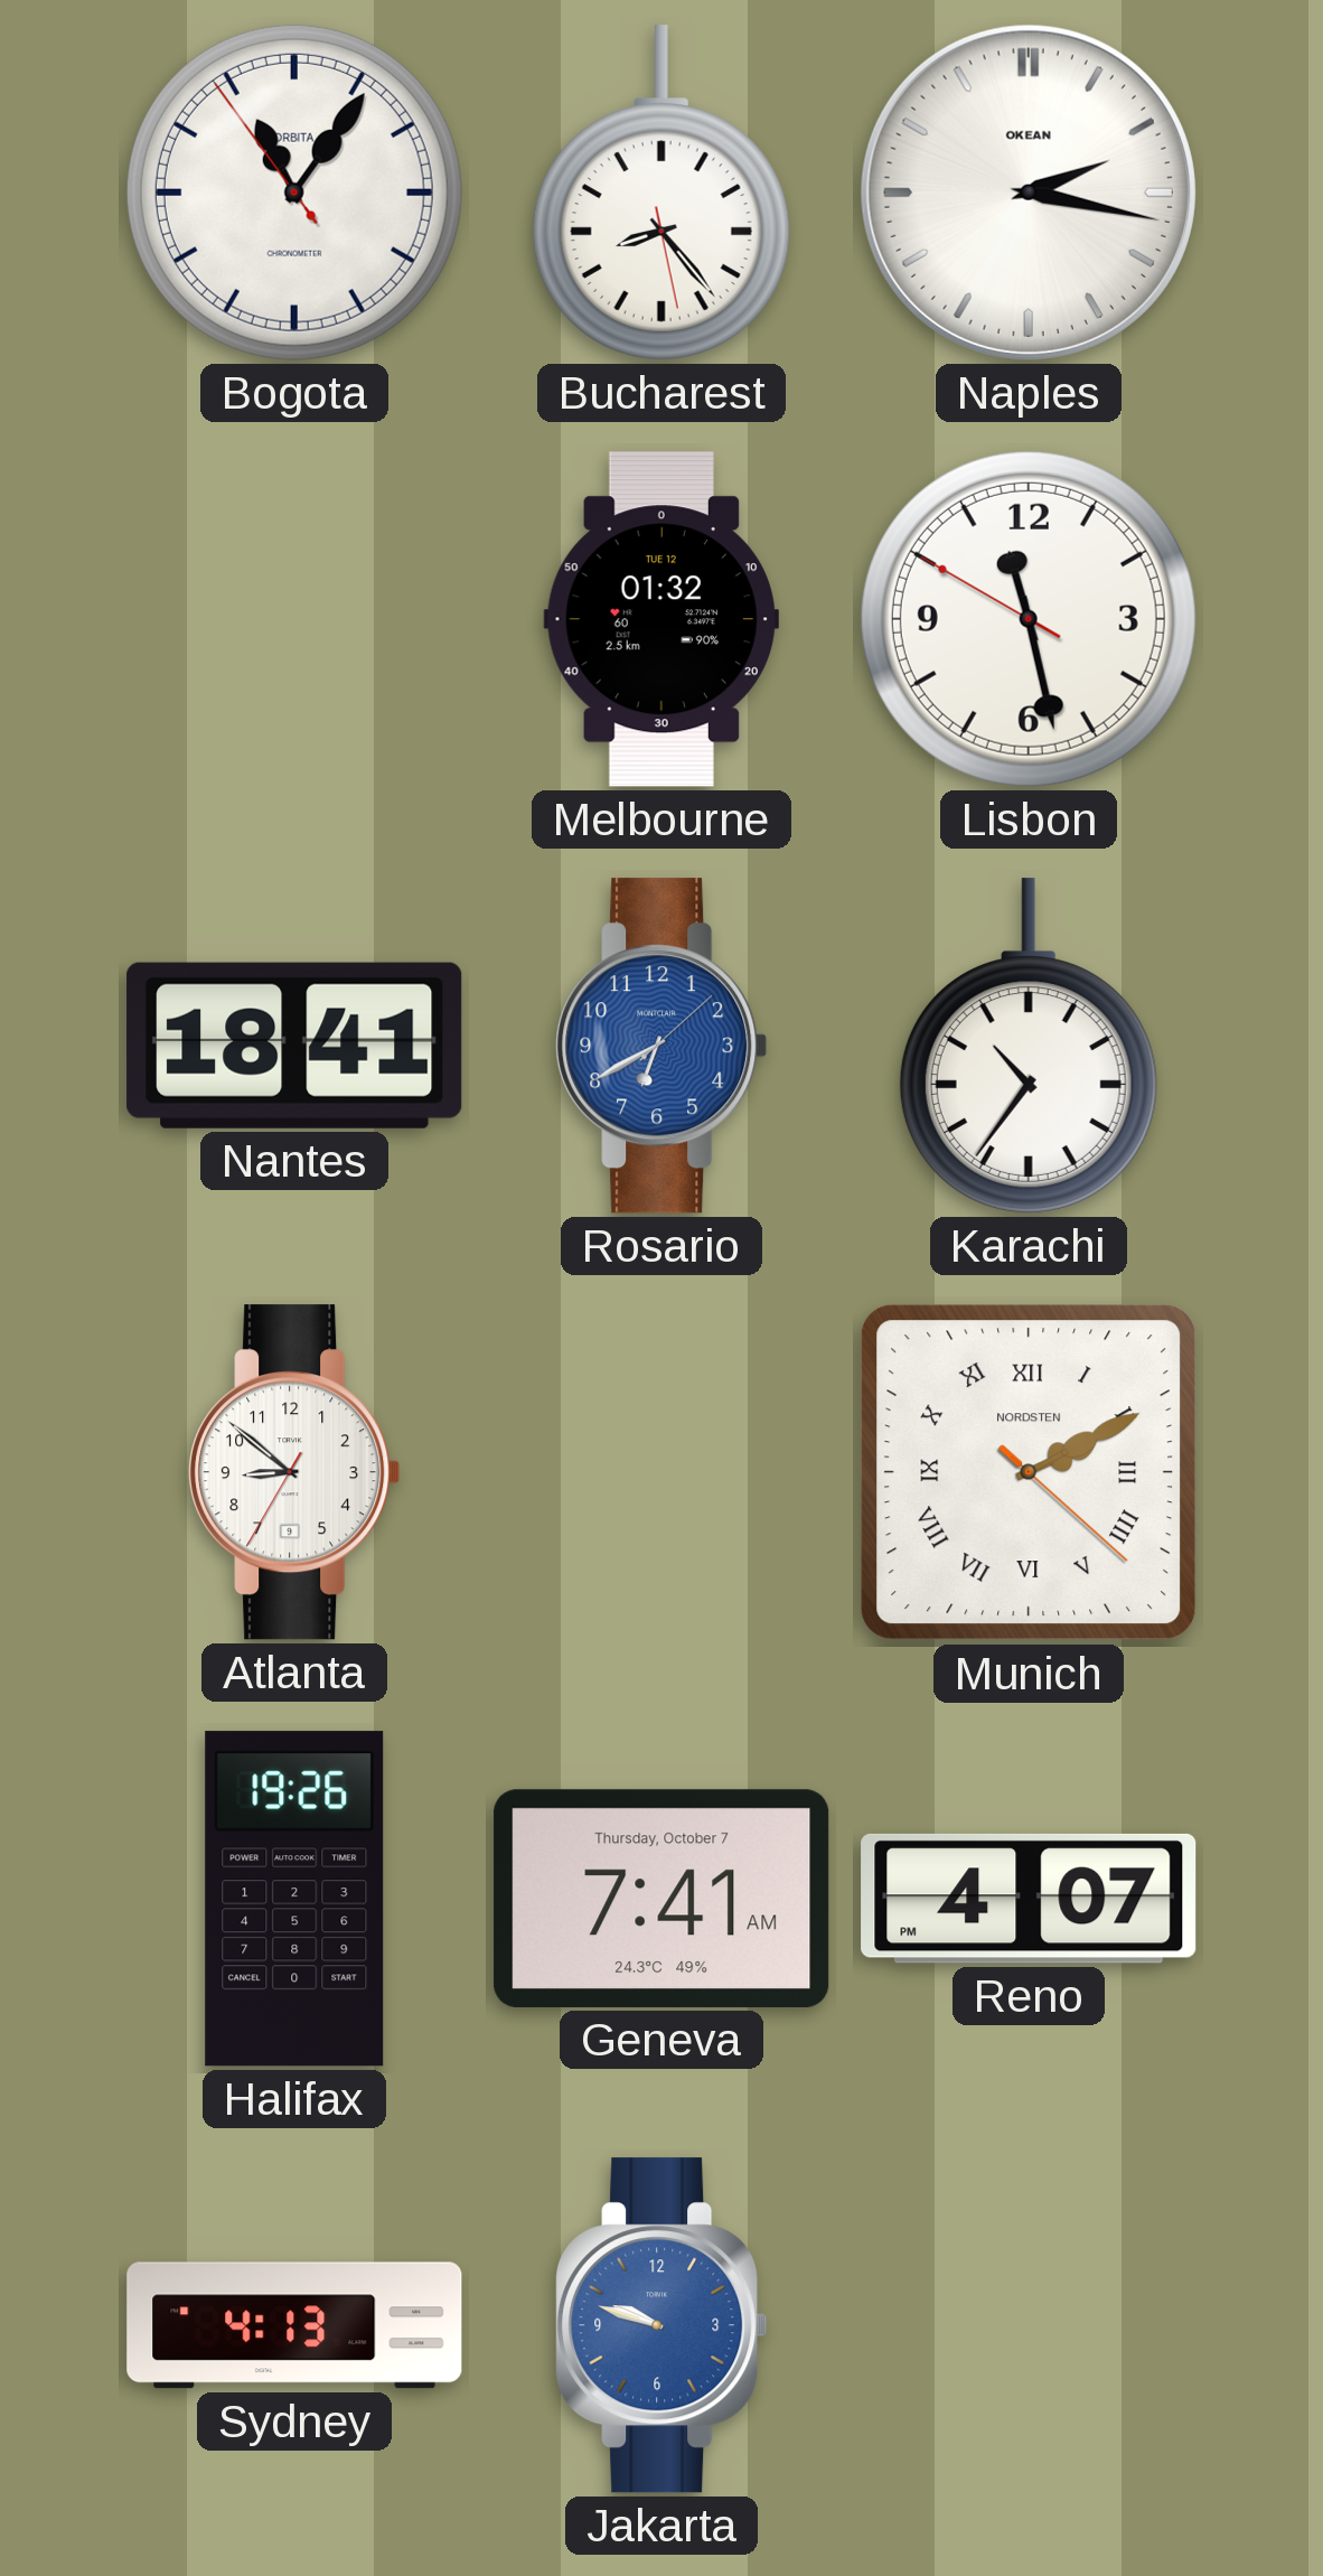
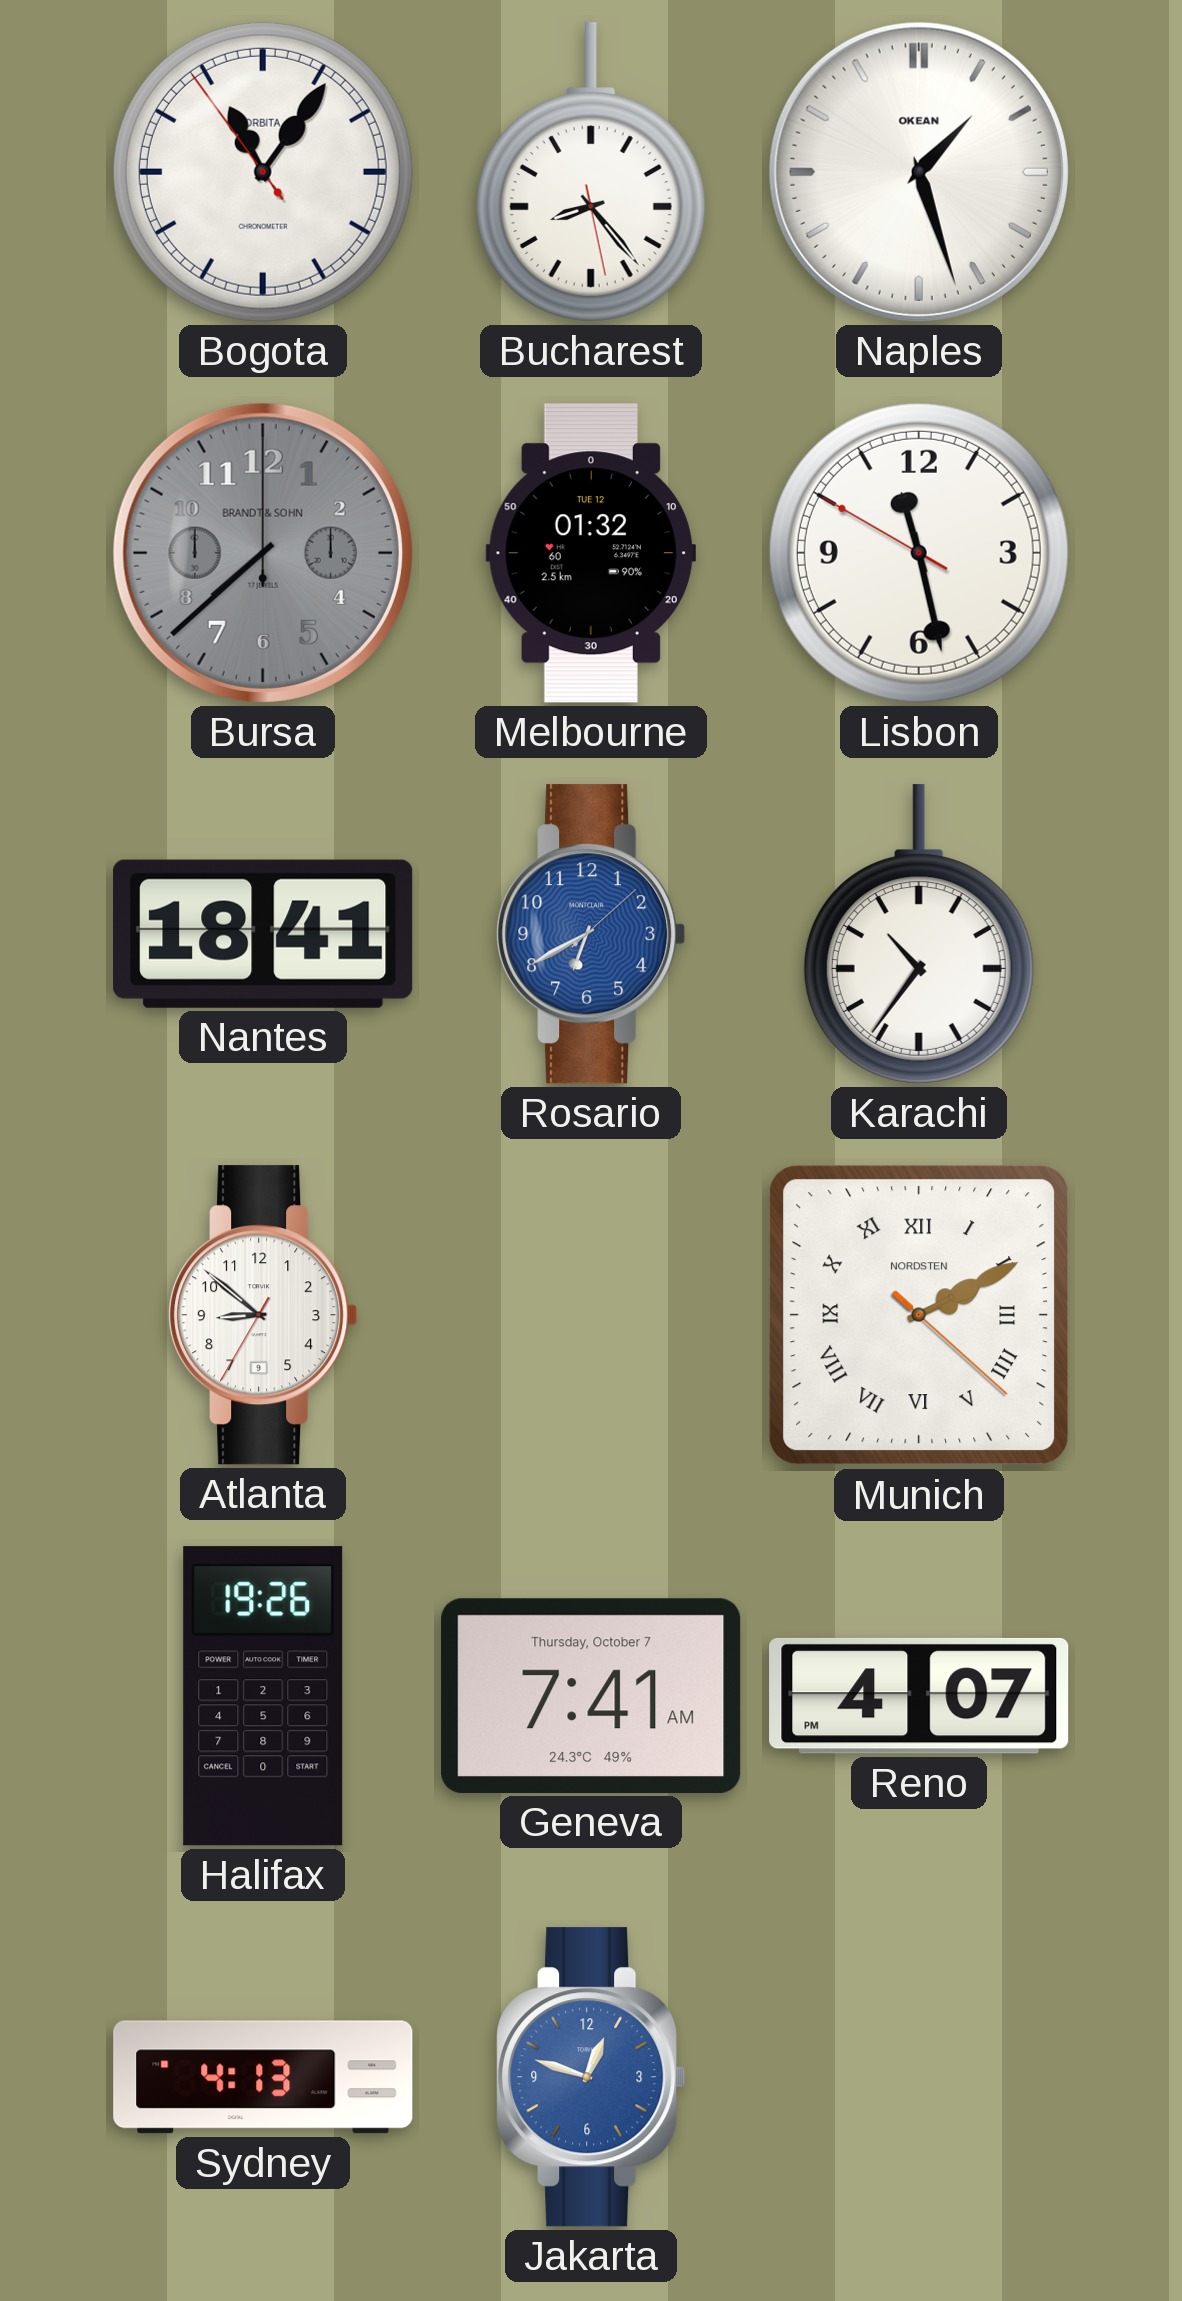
Naples: 2:17 -> 1:27
Bursa: none -> 7:38
Jakarta: 9:48 -> 12:48
